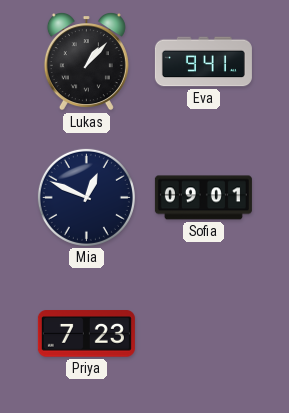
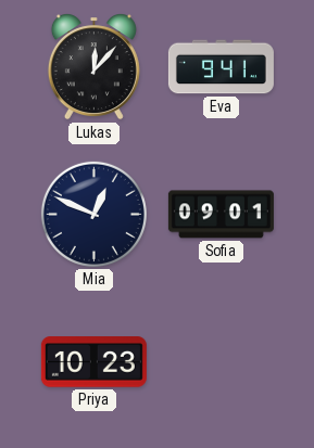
Lukas: 1:07 -> 12:07
Priya: 7:23 -> 10:23
